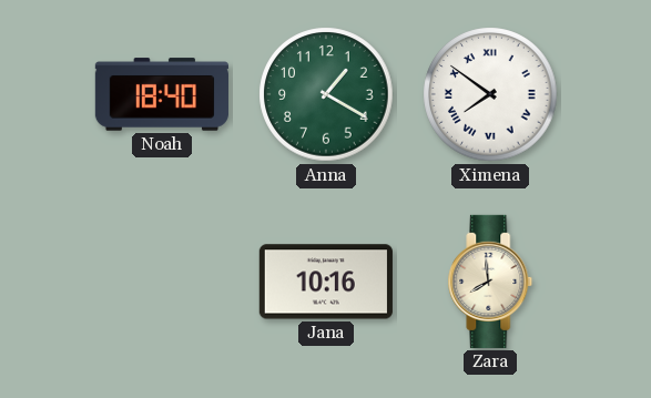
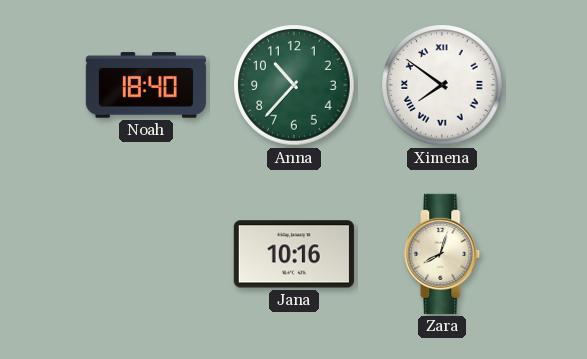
Anna: 1:20 -> 10:37
Zara: 7:59 -> 8:03
